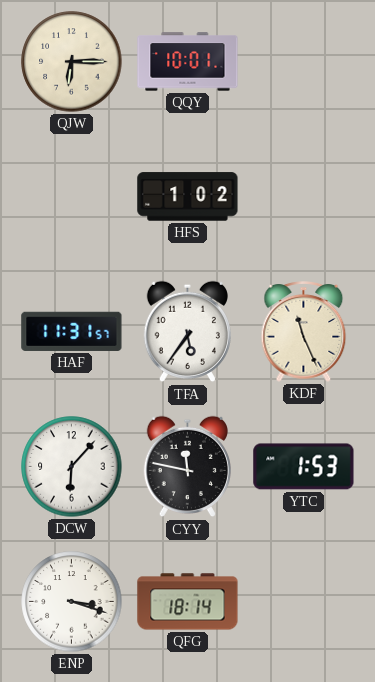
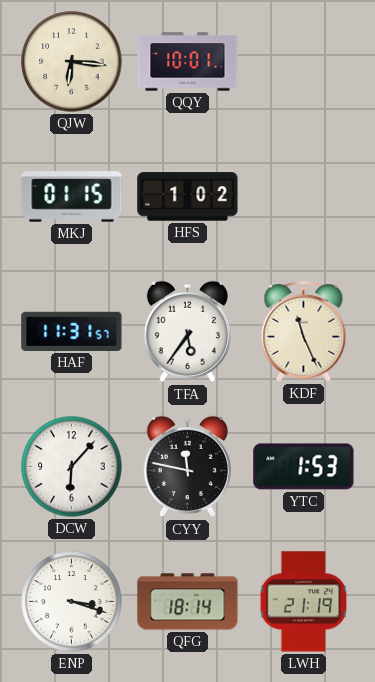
QJW: 6:15 -> 6:16
MKJ: none -> 01:15
LWH: none -> 21:19
